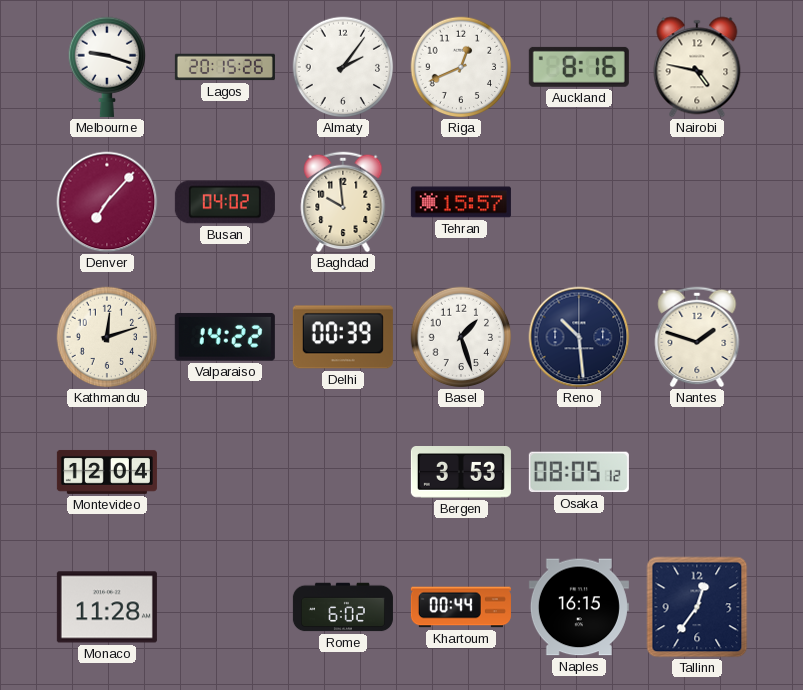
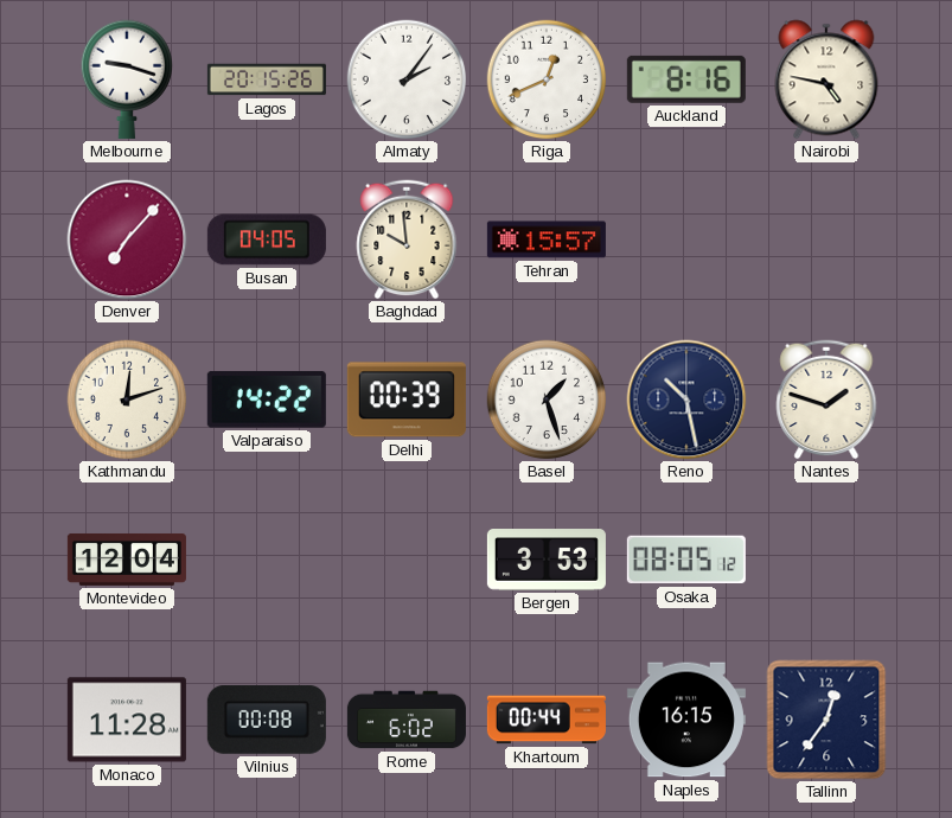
Busan: 04:02 -> 04:05
Reno: 10:29 -> 10:28
Vilnius: none -> 00:08
